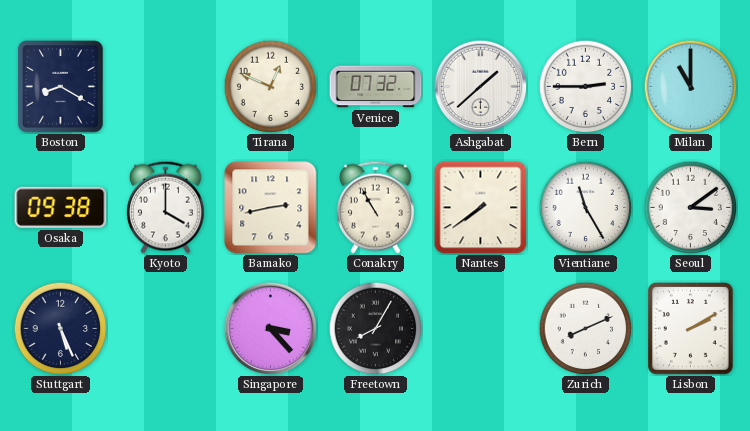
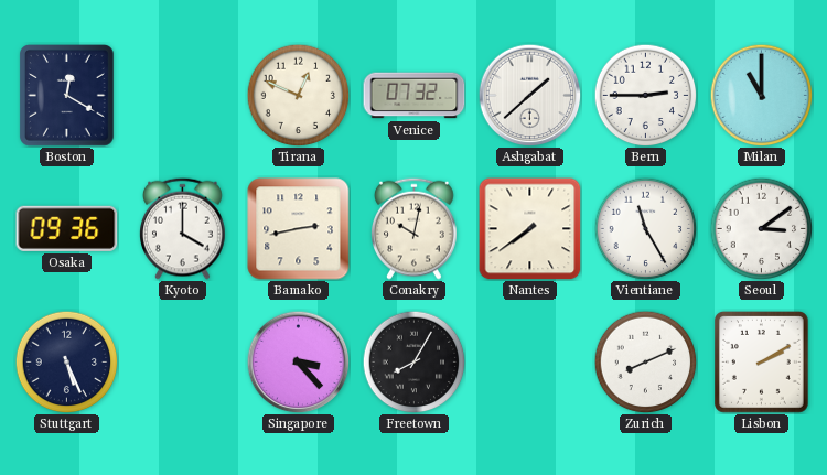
Boston: 8:20 -> 12:20
Osaka: 09:38 -> 09:36
Conakry: 10:55 -> 10:02
